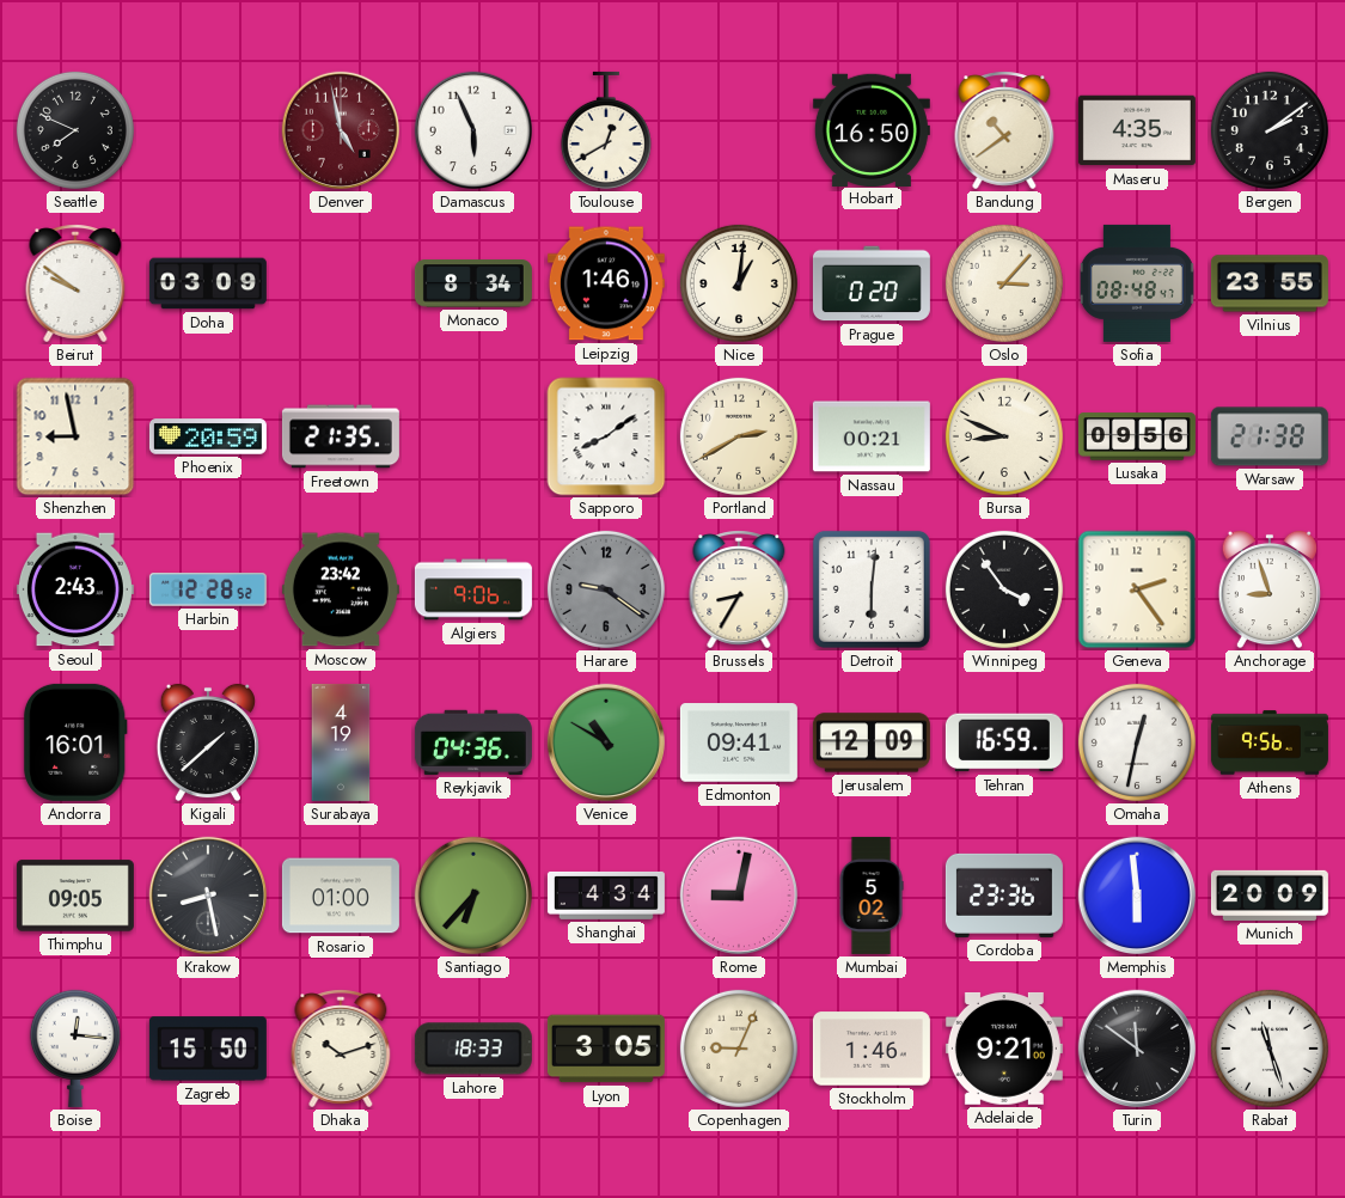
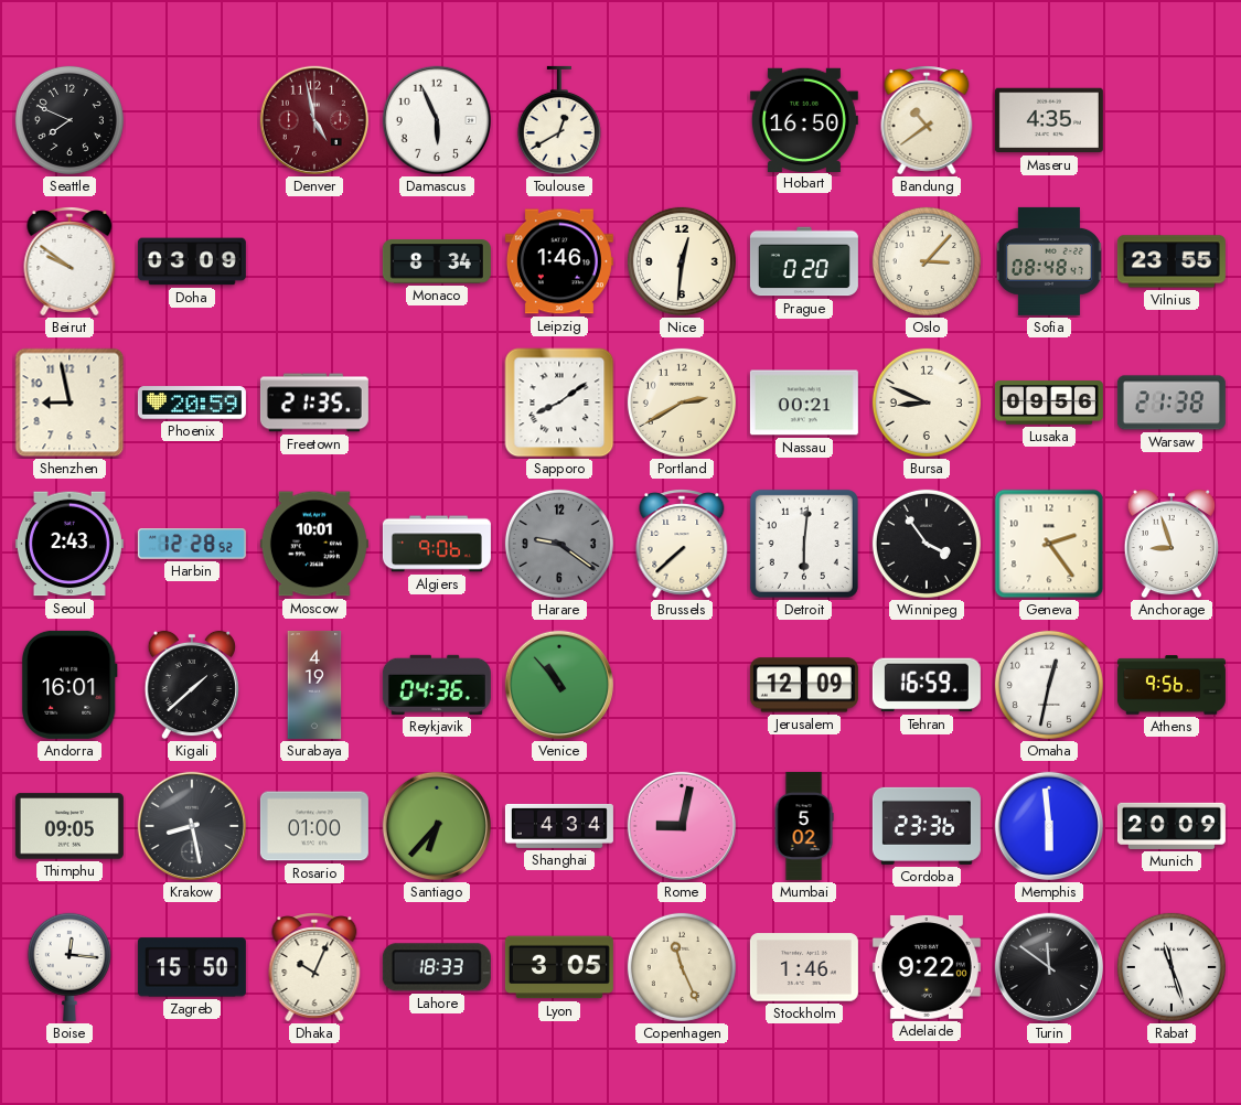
Bergen: 2:09 -> none
Nice: 1:01 -> 12:31
Moscow: 23:42 -> 10:01
Brussels: 8:35 -> 7:38
Venice: 10:50 -> 10:53
Edmonton: 09:41 -> none
Dhaka: 10:12 -> 10:04
Copenhagen: 9:04 -> 11:26
Adelaide: 9:21 -> 9:22
